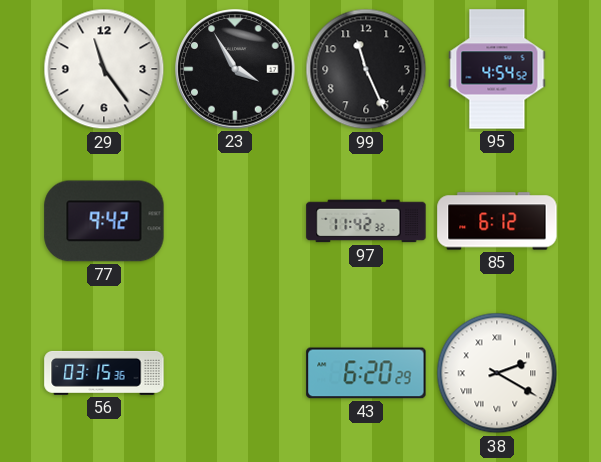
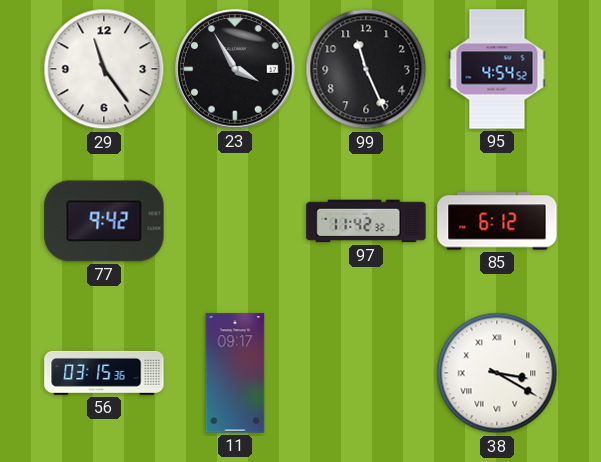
11: none -> 09:17
43: 6:20 -> none
38: 2:20 -> 3:20
